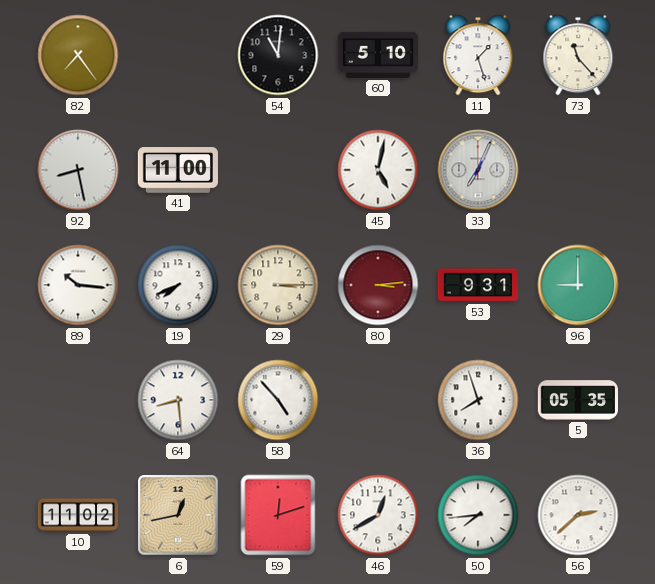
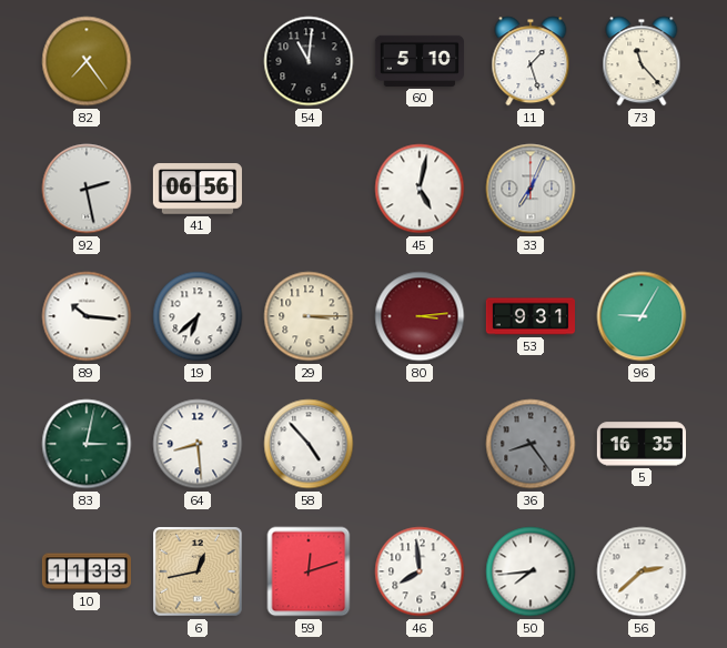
92: 8:28 -> 2:28
41: 11:00 -> 06:56
19: 7:41 -> 6:38
96: 9:00 -> 9:05
83: none -> 3:02
36: 7:57 -> 8:24
36 dial: white -> grey
5: 05:35 -> 16:35
10: 11:02 -> 11:33
46: 12:40 -> 7:59
